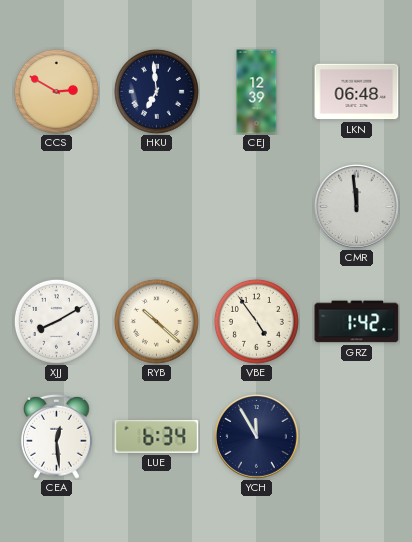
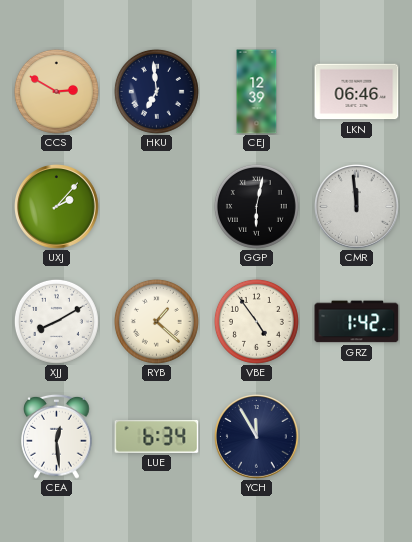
LKN: 06:48 -> 06:46
UXJ: none -> 2:07
GGP: none -> 6:02
RYB: 10:22 -> 1:22
